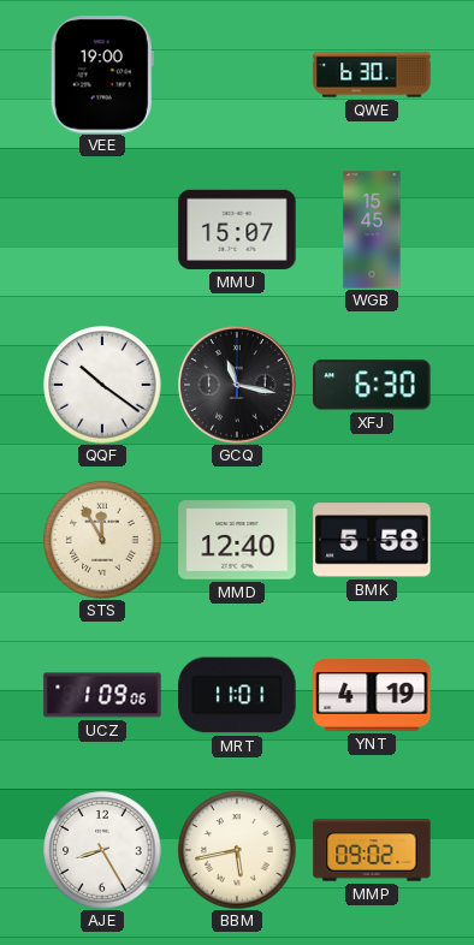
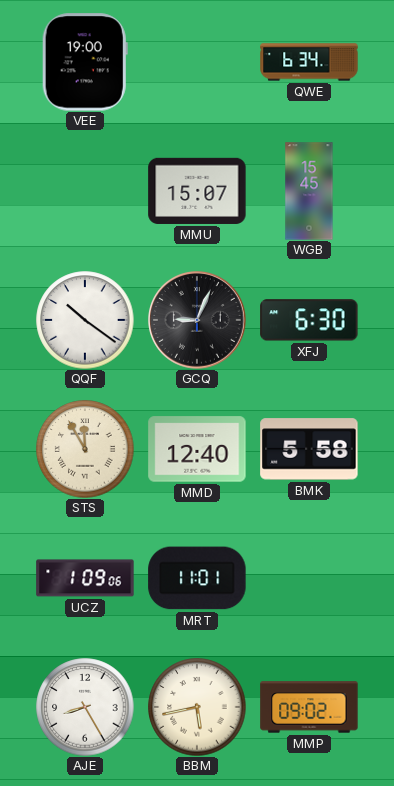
QWE: 6:30 -> 6:34
GCQ: 11:17 -> 9:04
YNT: 4:19 -> none
